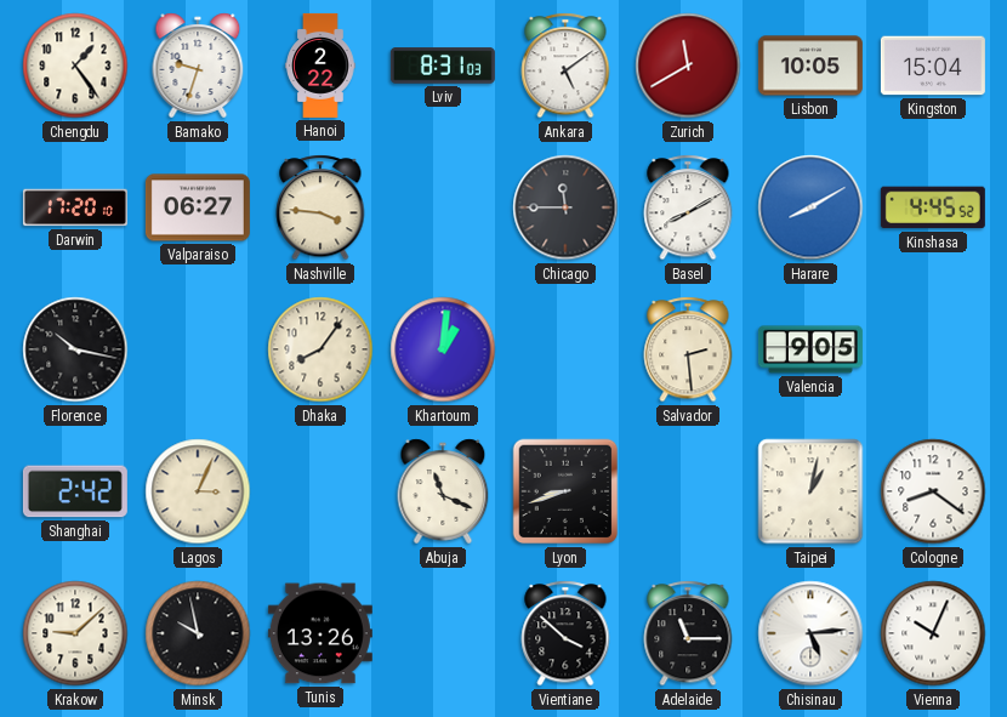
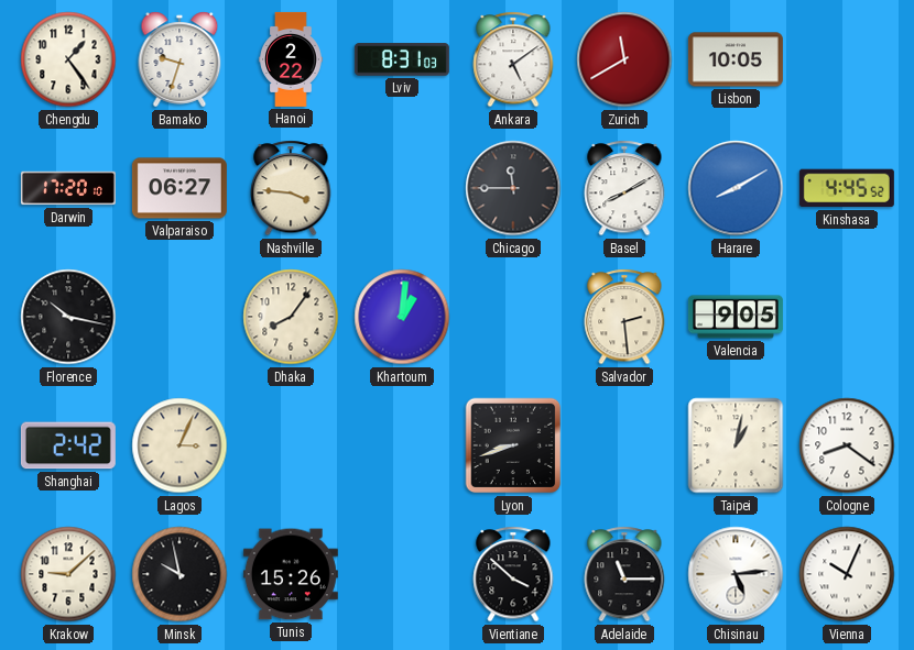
Kingston: 15:04 -> none
Abuja: 11:19 -> none
Tunis: 13:26 -> 15:26
